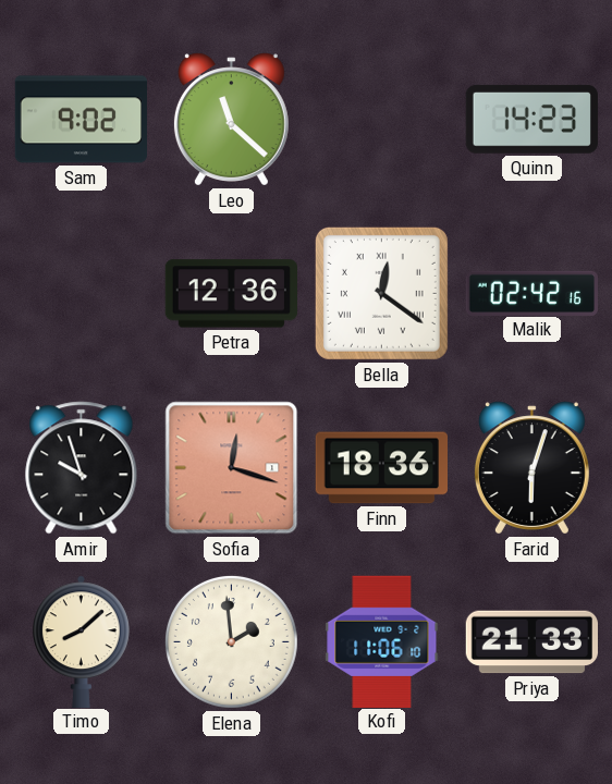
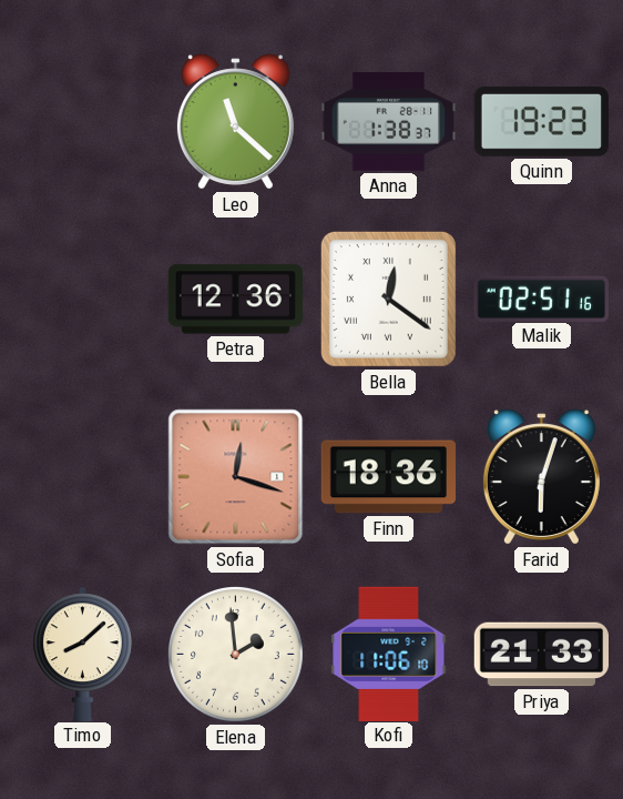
Sam: 9:02 -> none
Anna: none -> 1:38
Quinn: 14:23 -> 19:23
Malik: 02:42 -> 02:51
Amir: 9:57 -> none
